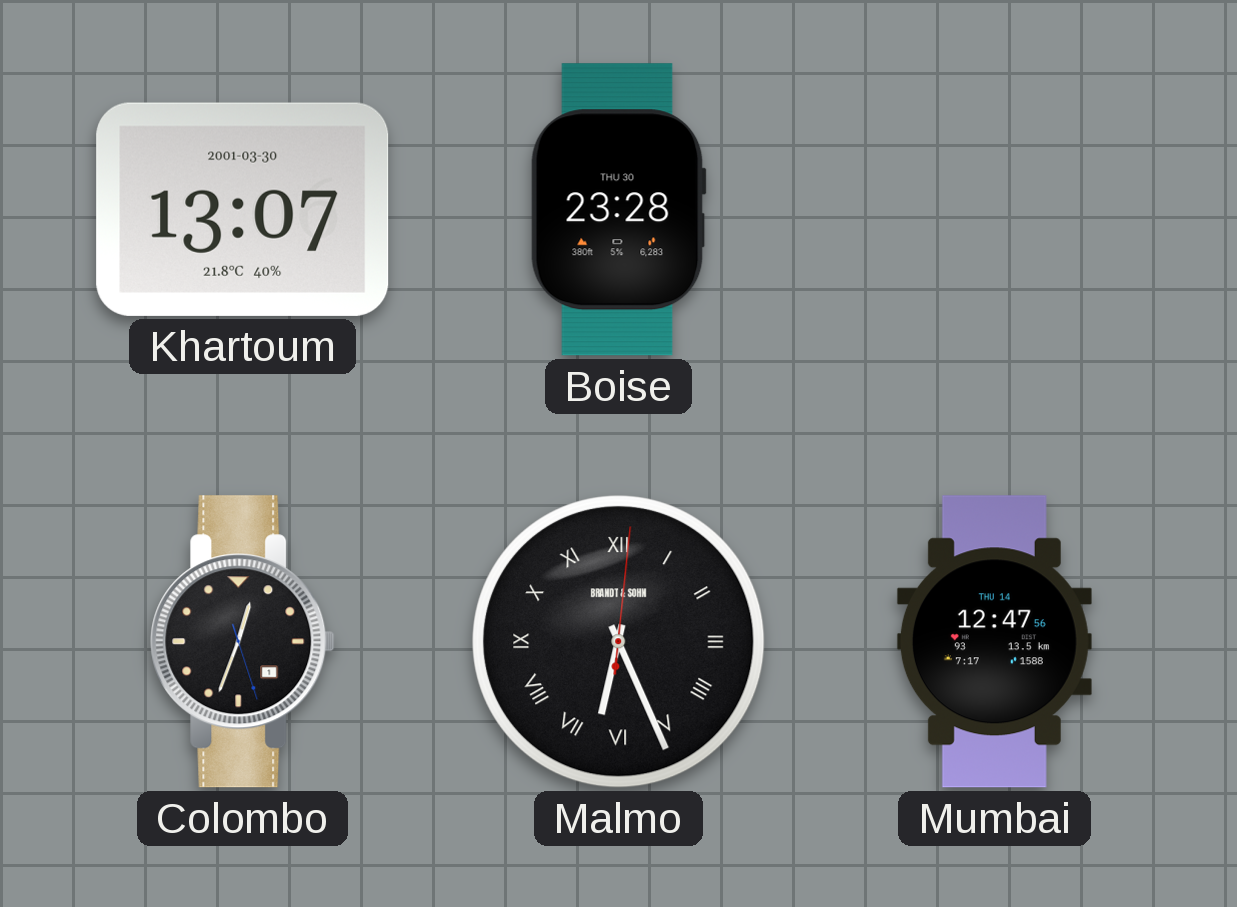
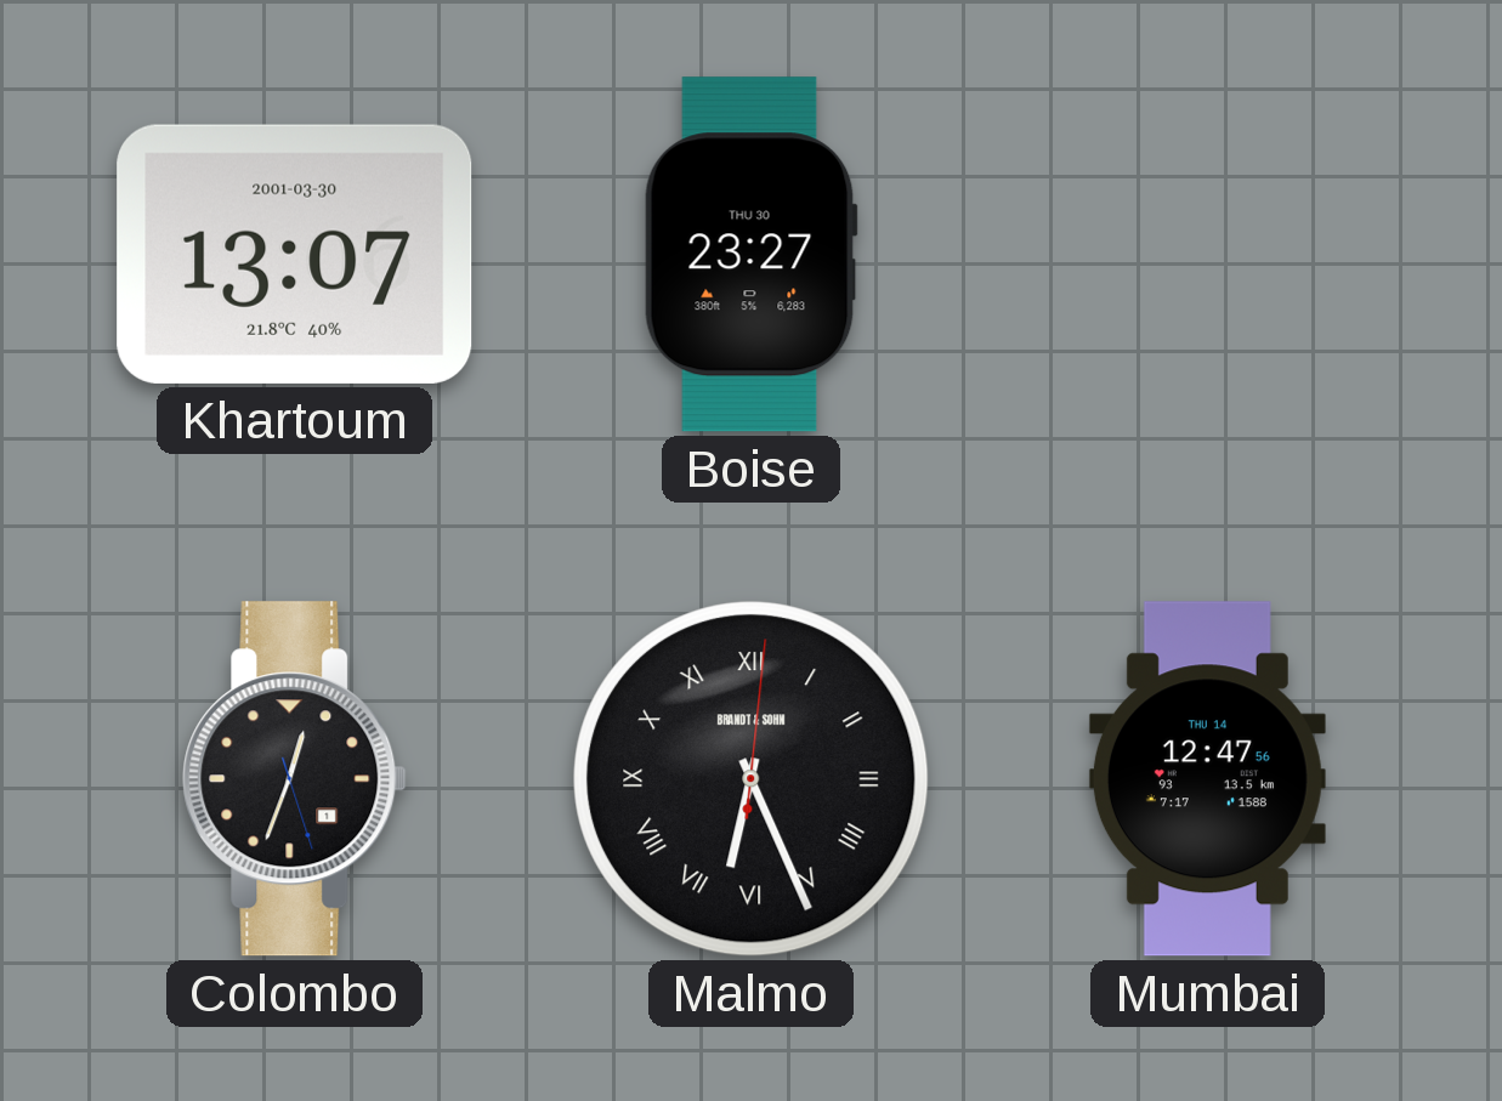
Boise: 23:28 -> 23:27
